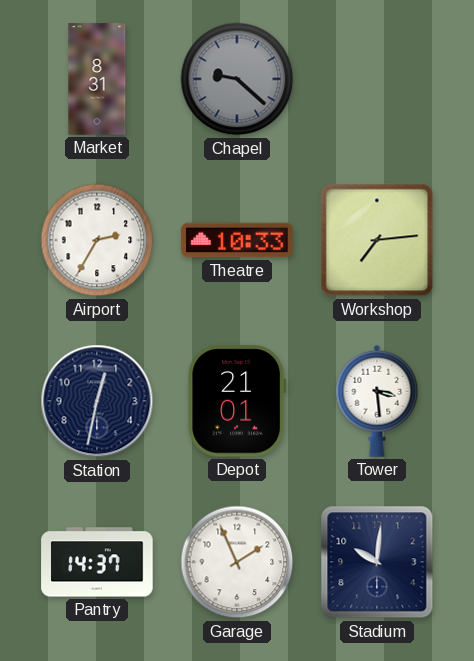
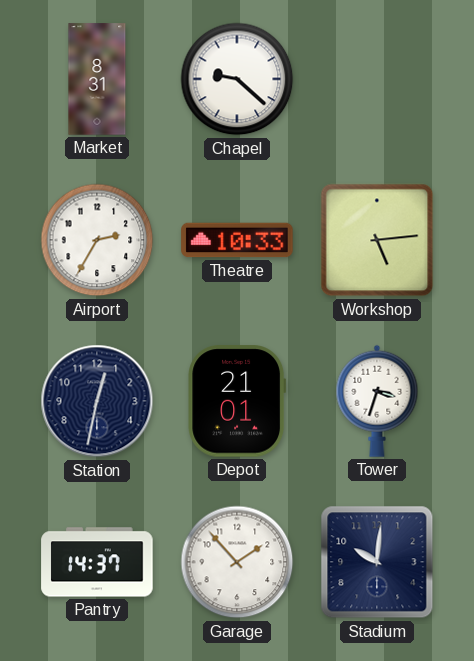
Chapel dial: grey -> white
Workshop: 7:14 -> 5:14
Tower: 3:29 -> 3:33
Garage: 1:56 -> 1:53
